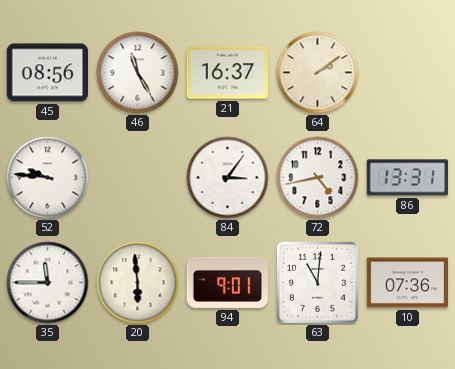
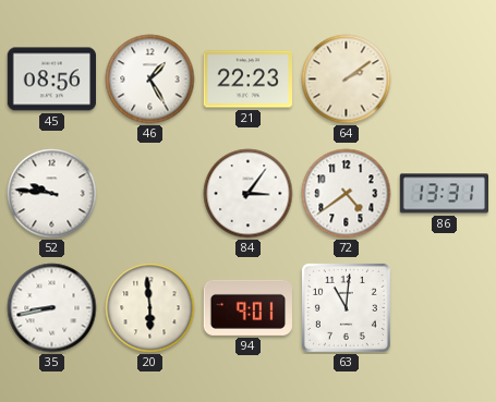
46: 11:25 -> 1:25
21: 16:37 -> 22:23
72: 4:43 -> 4:39
35: 11:45 -> 8:43
10: 07:36 -> none
